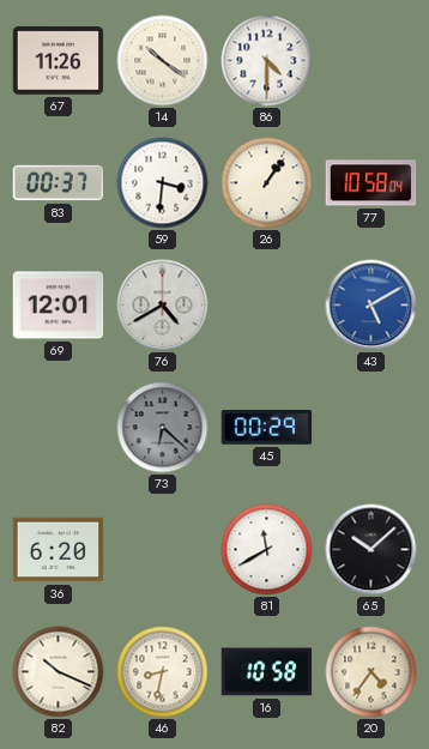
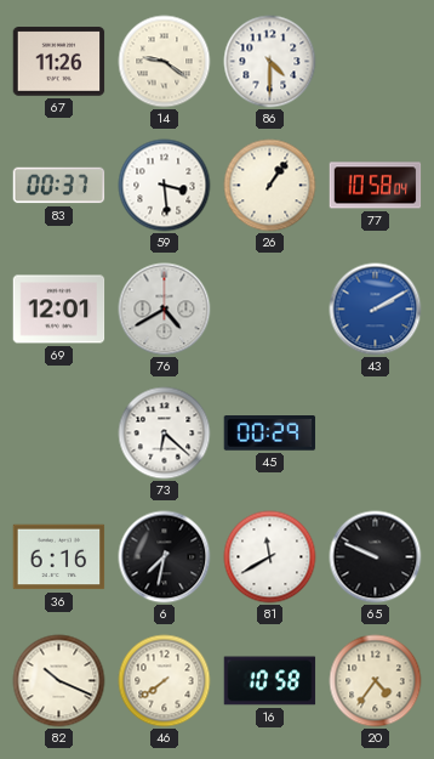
14: 10:21 -> 9:21
59: 3:31 -> 3:29
43: 5:10 -> 2:10
73 dial: grey -> white
36: 6:20 -> 6:16
6: none -> 7:32
65: 10:08 -> 9:49
46: 8:32 -> 7:39
